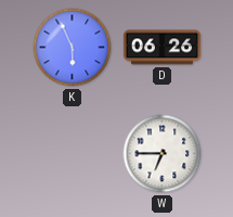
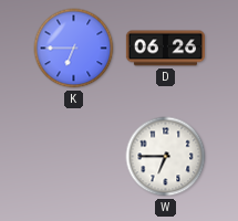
K: 5:56 -> 6:45
